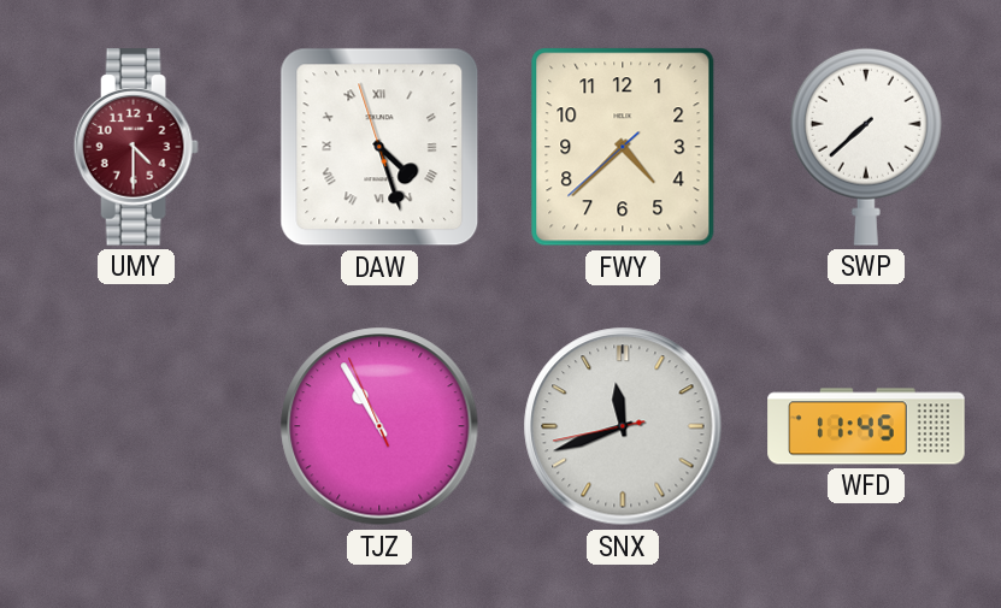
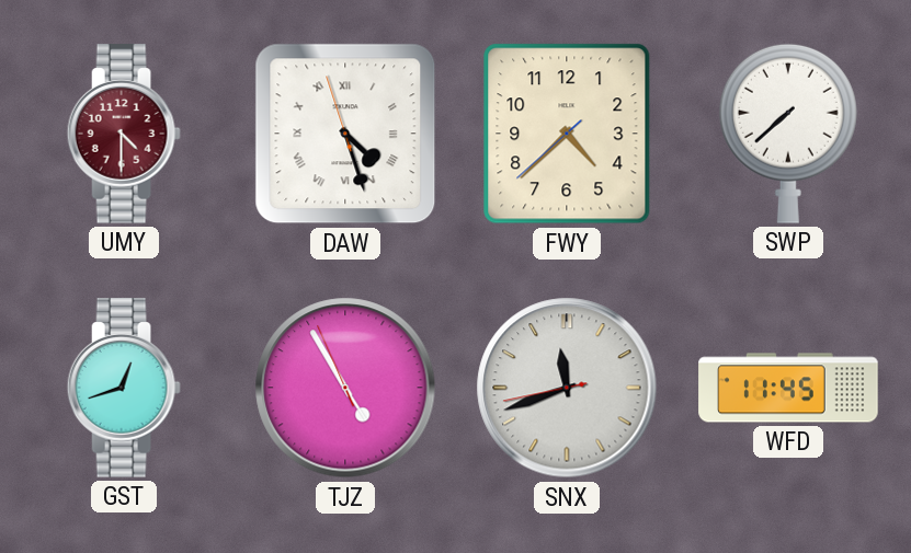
GST: none -> 12:42
TJZ: 10:54 -> 4:54
